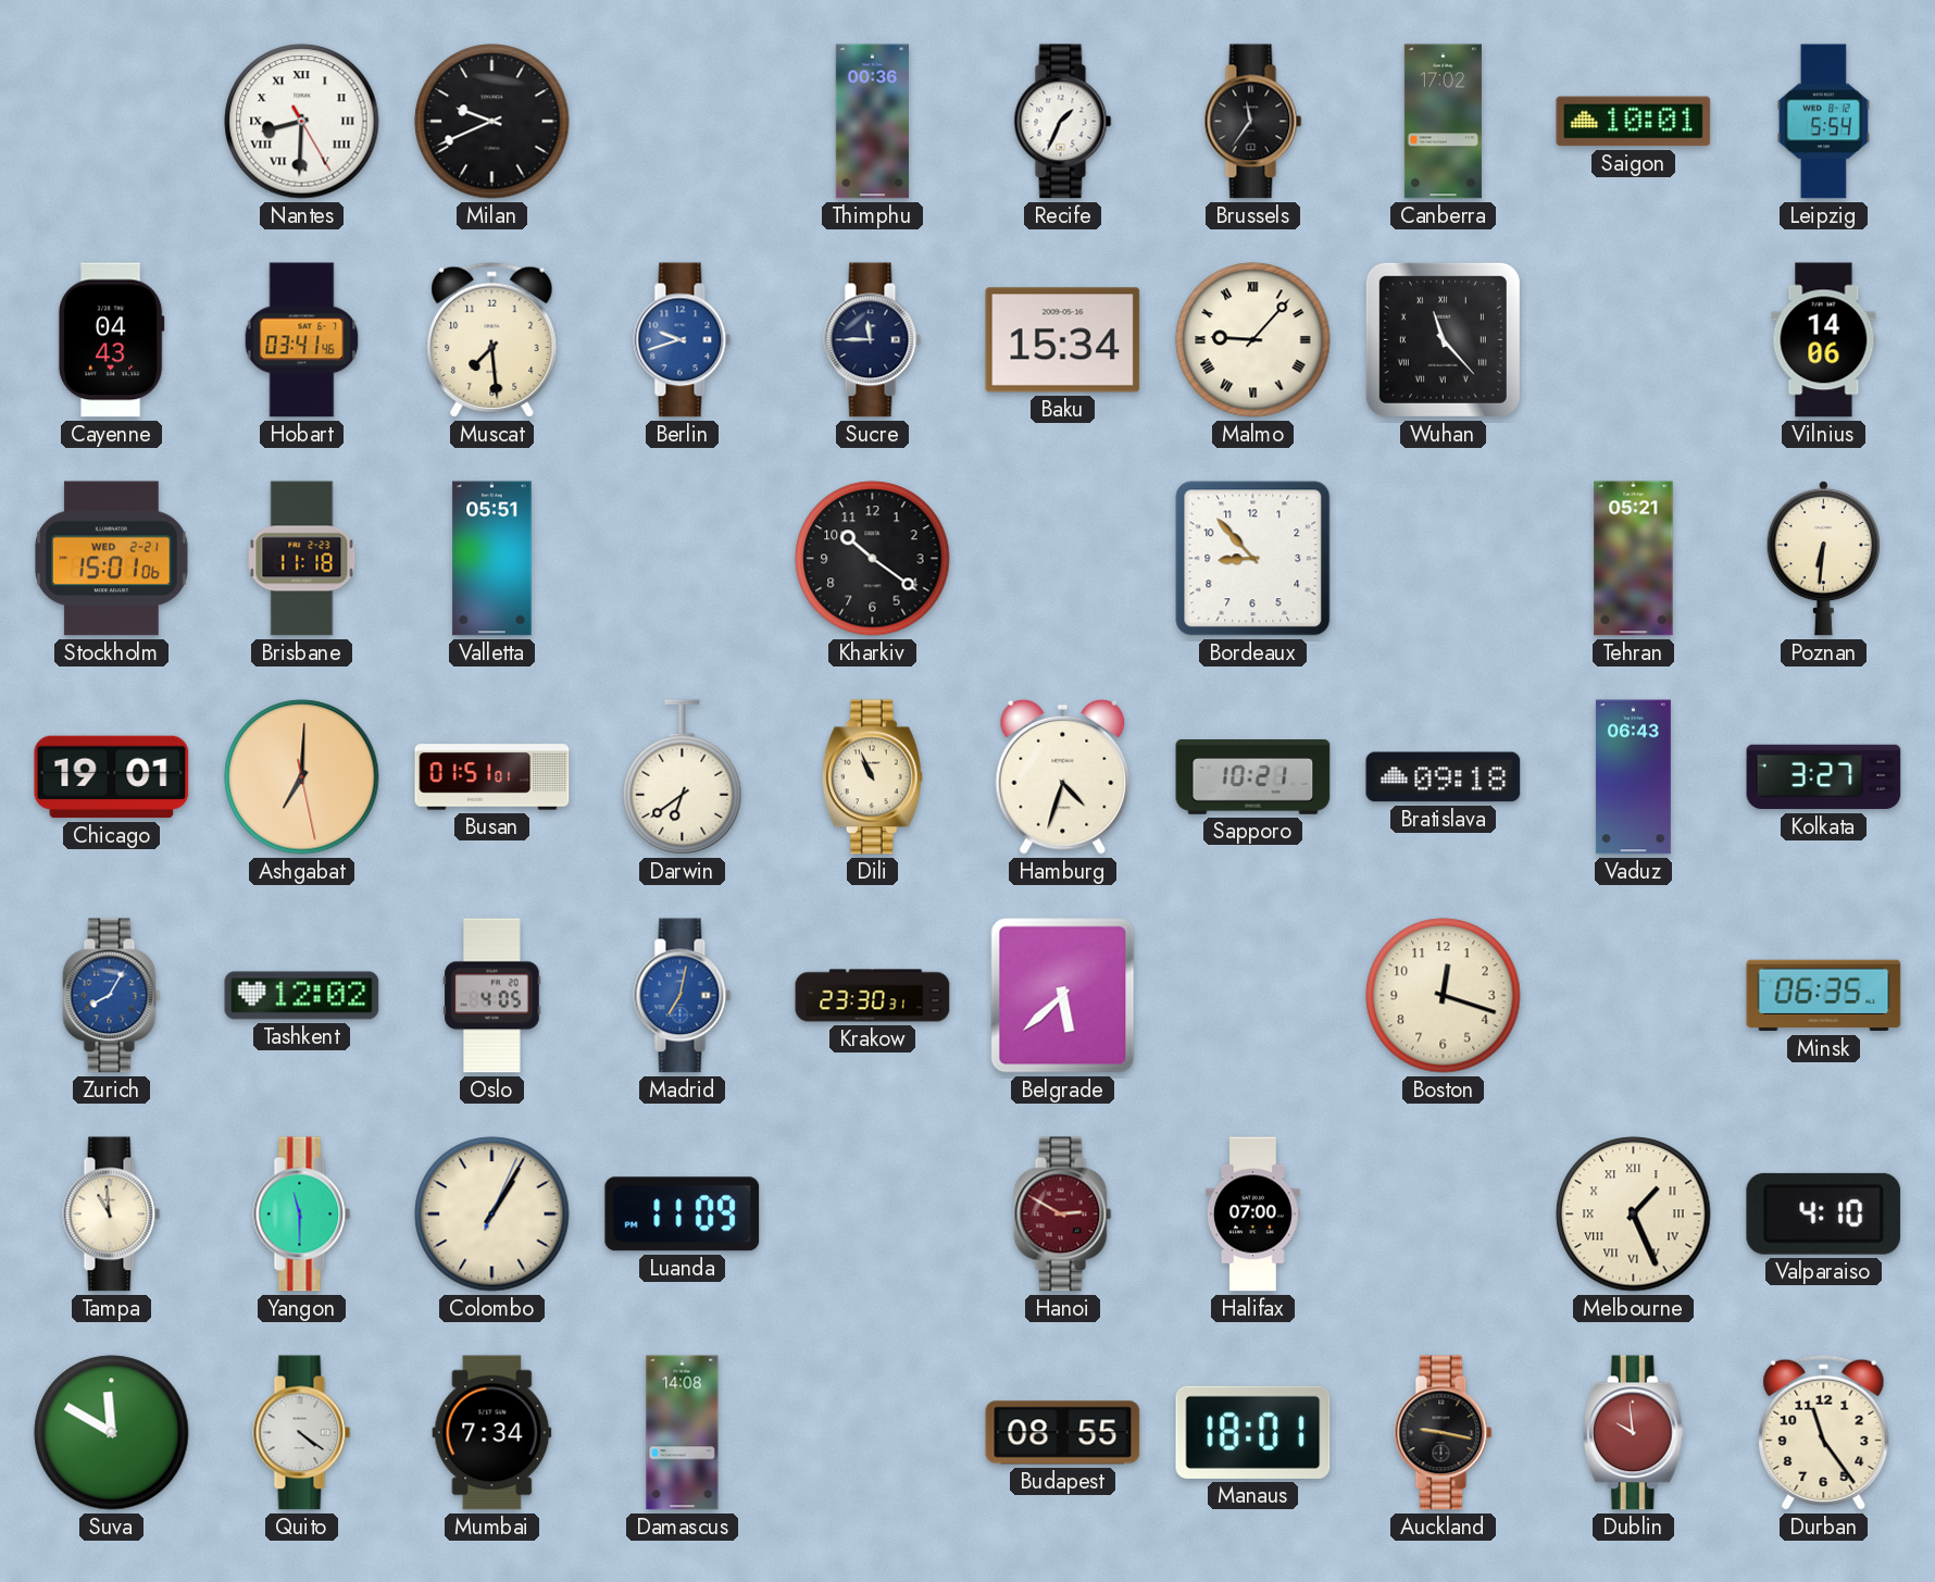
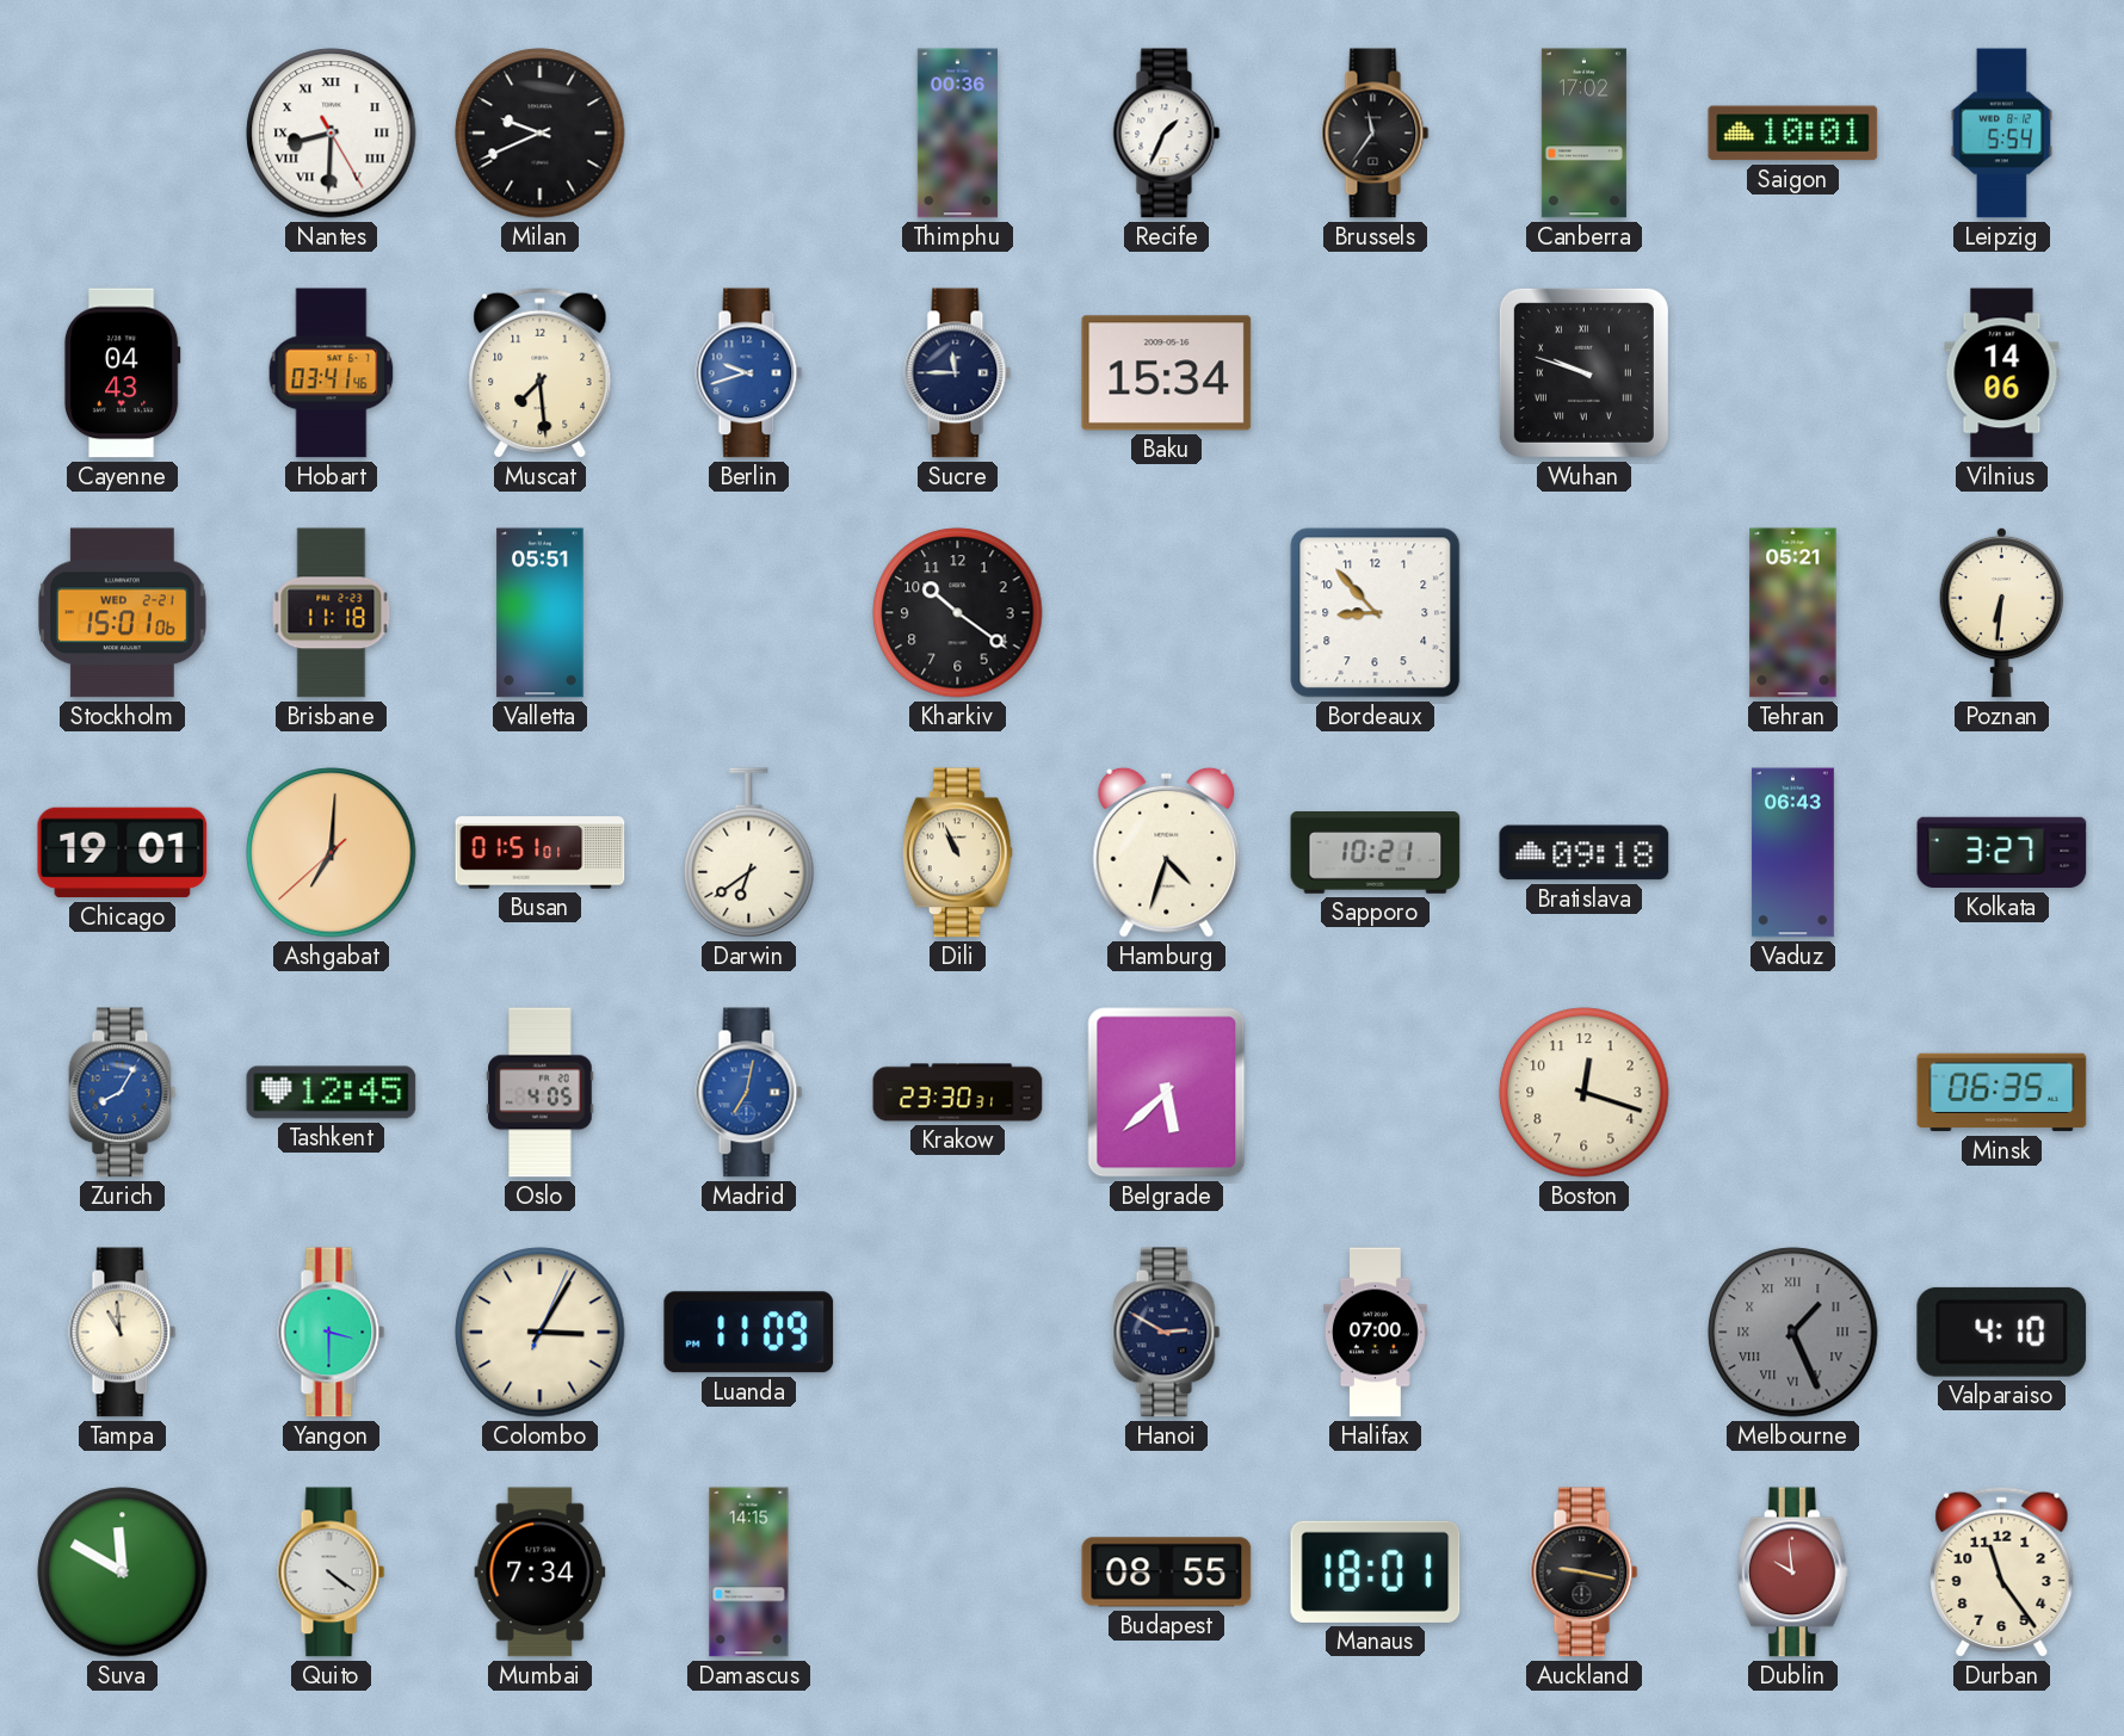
Malmo: 9:07 -> none
Wuhan: 11:23 -> 9:48
Ashgabat: 7:00:28 -> 7:00:38
Tashkent: 12:02 -> 12:45
Yangon: 11:30 -> 3:30
Colombo: 1:05 -> 3:05
Hanoi dial: burgundy -> navy
Melbourne dial: cream -> grey
Damascus: 14:08 -> 14:15
